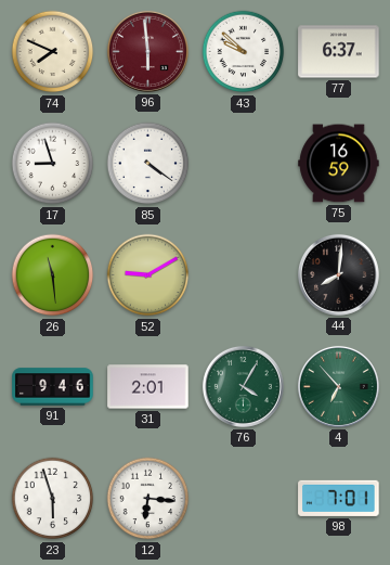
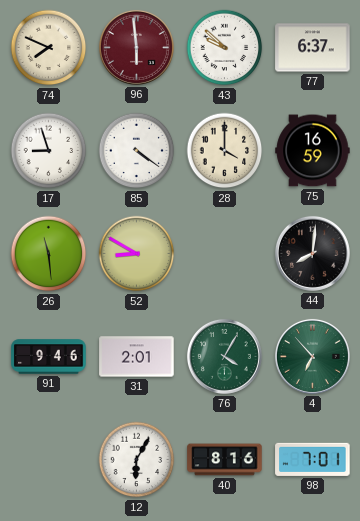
28: none -> 4:00
52: 9:10 -> 8:50
23: 5:57 -> none
12: 6:16 -> 6:05
40: none -> 8:16
